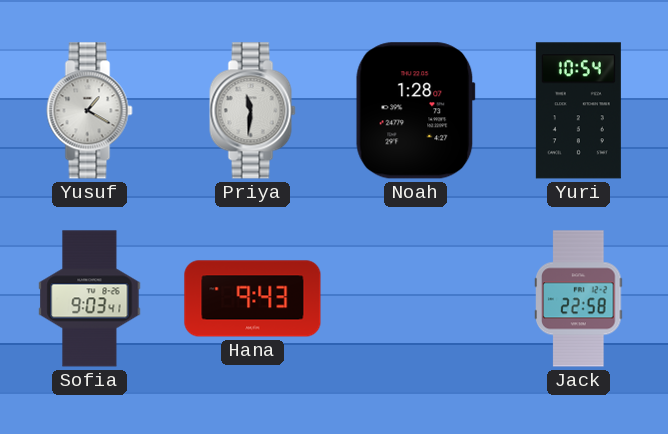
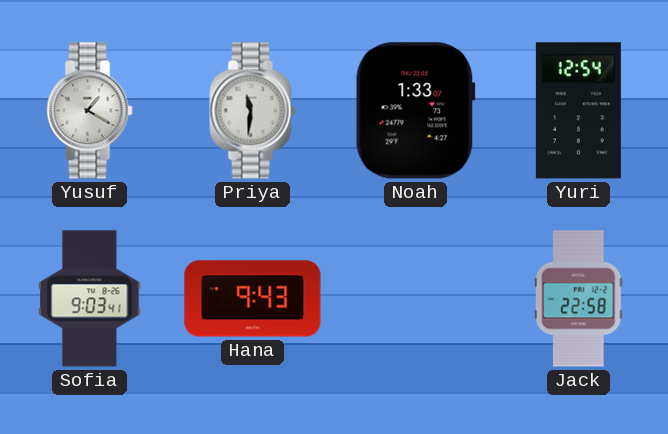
Noah: 1:28 -> 1:33
Yuri: 10:54 -> 12:54
